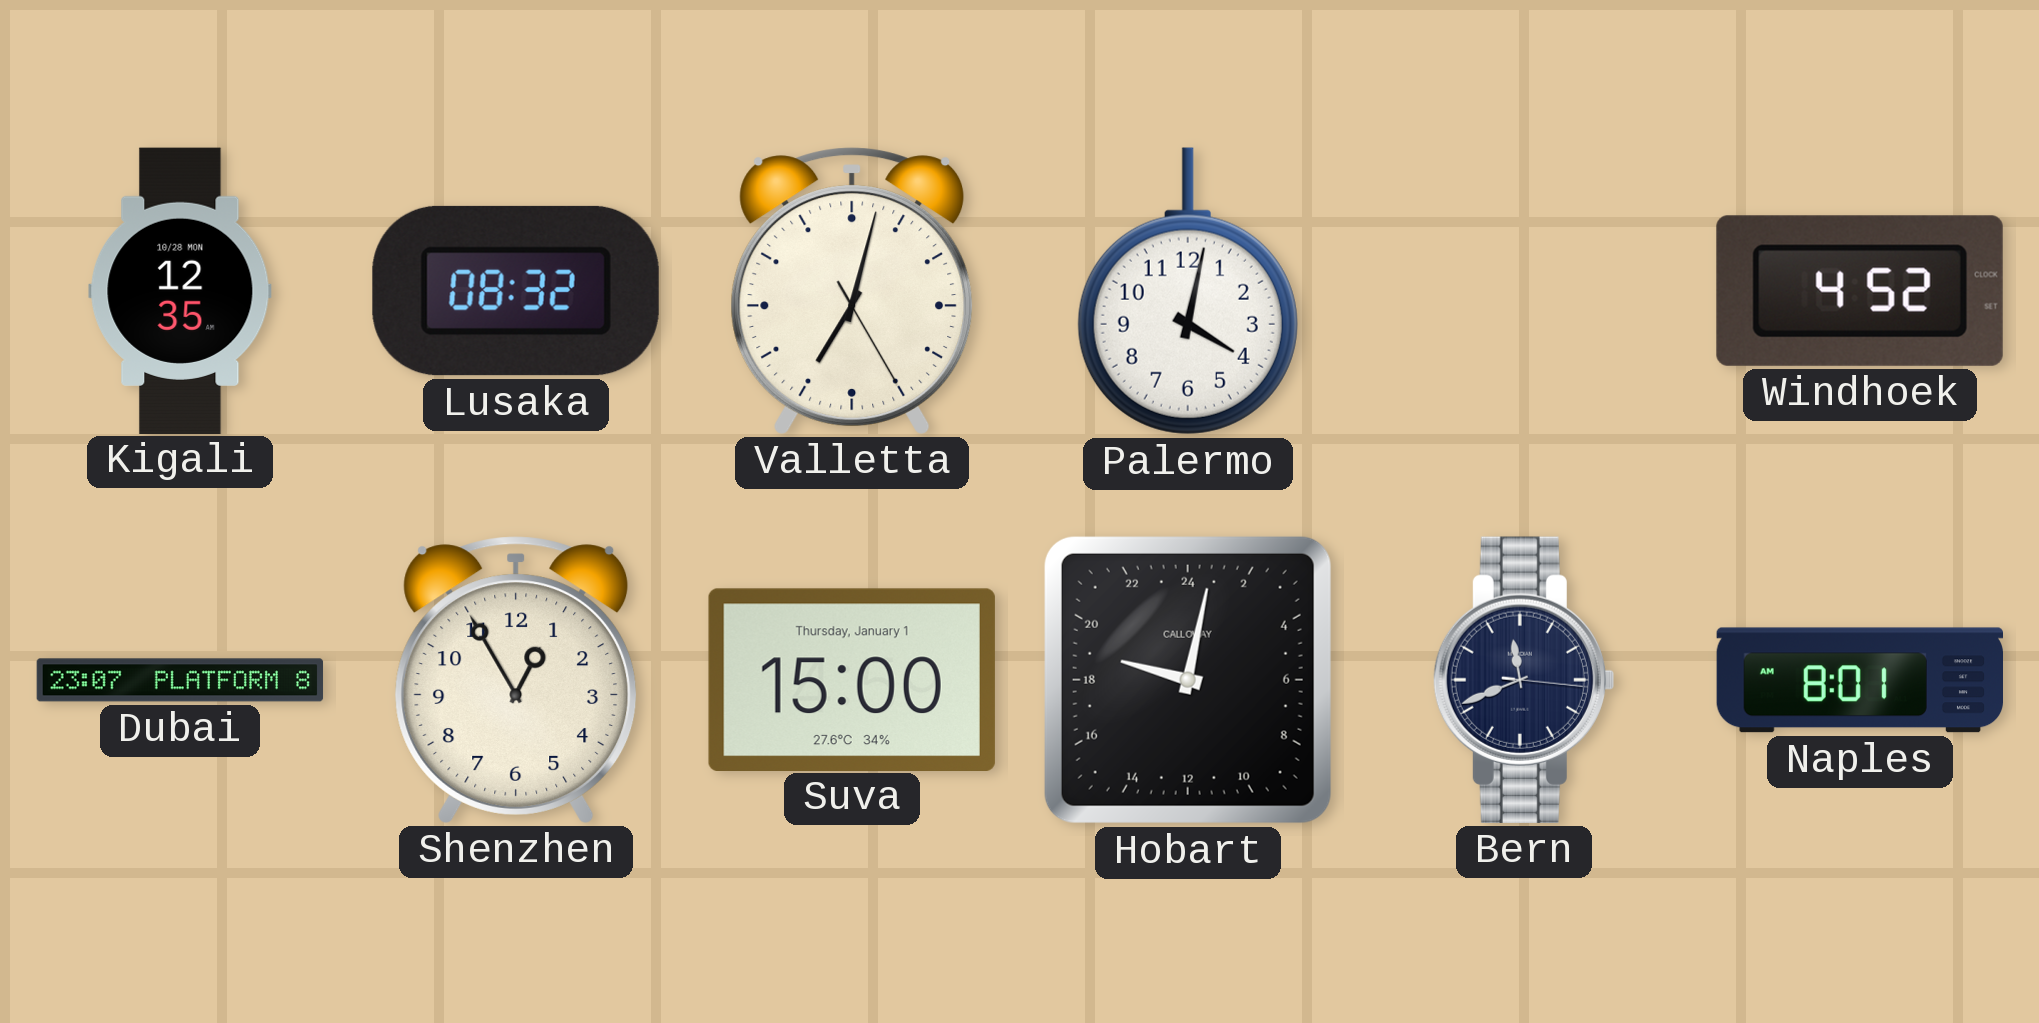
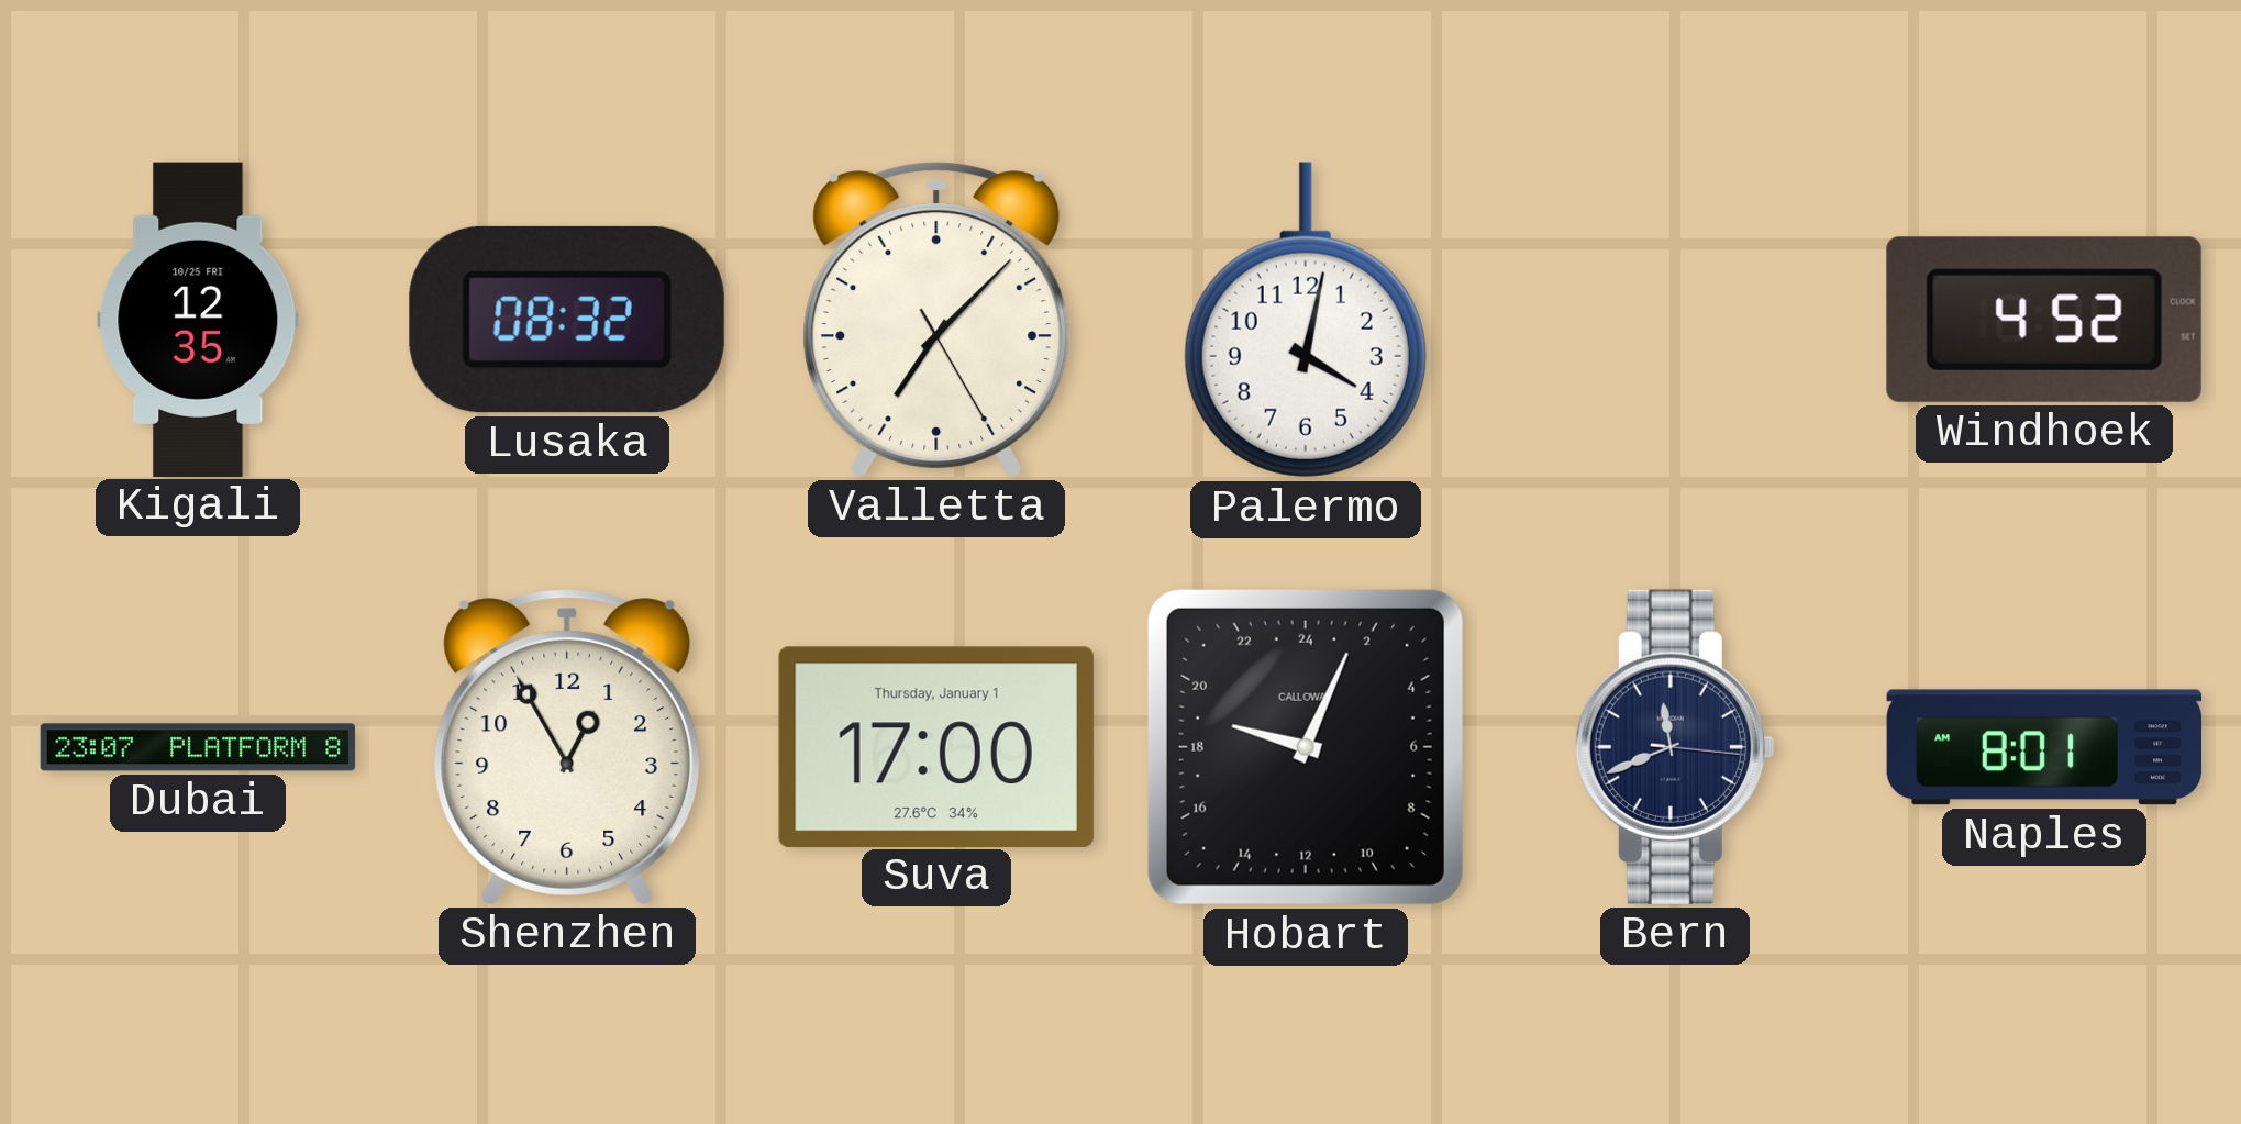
Kigali date: 10/28 MON -> 10/25 FRI
Valletta: 7:02 -> 7:07
Suva: 15:00 -> 17:00
Hobart: 19:02 -> 19:04
